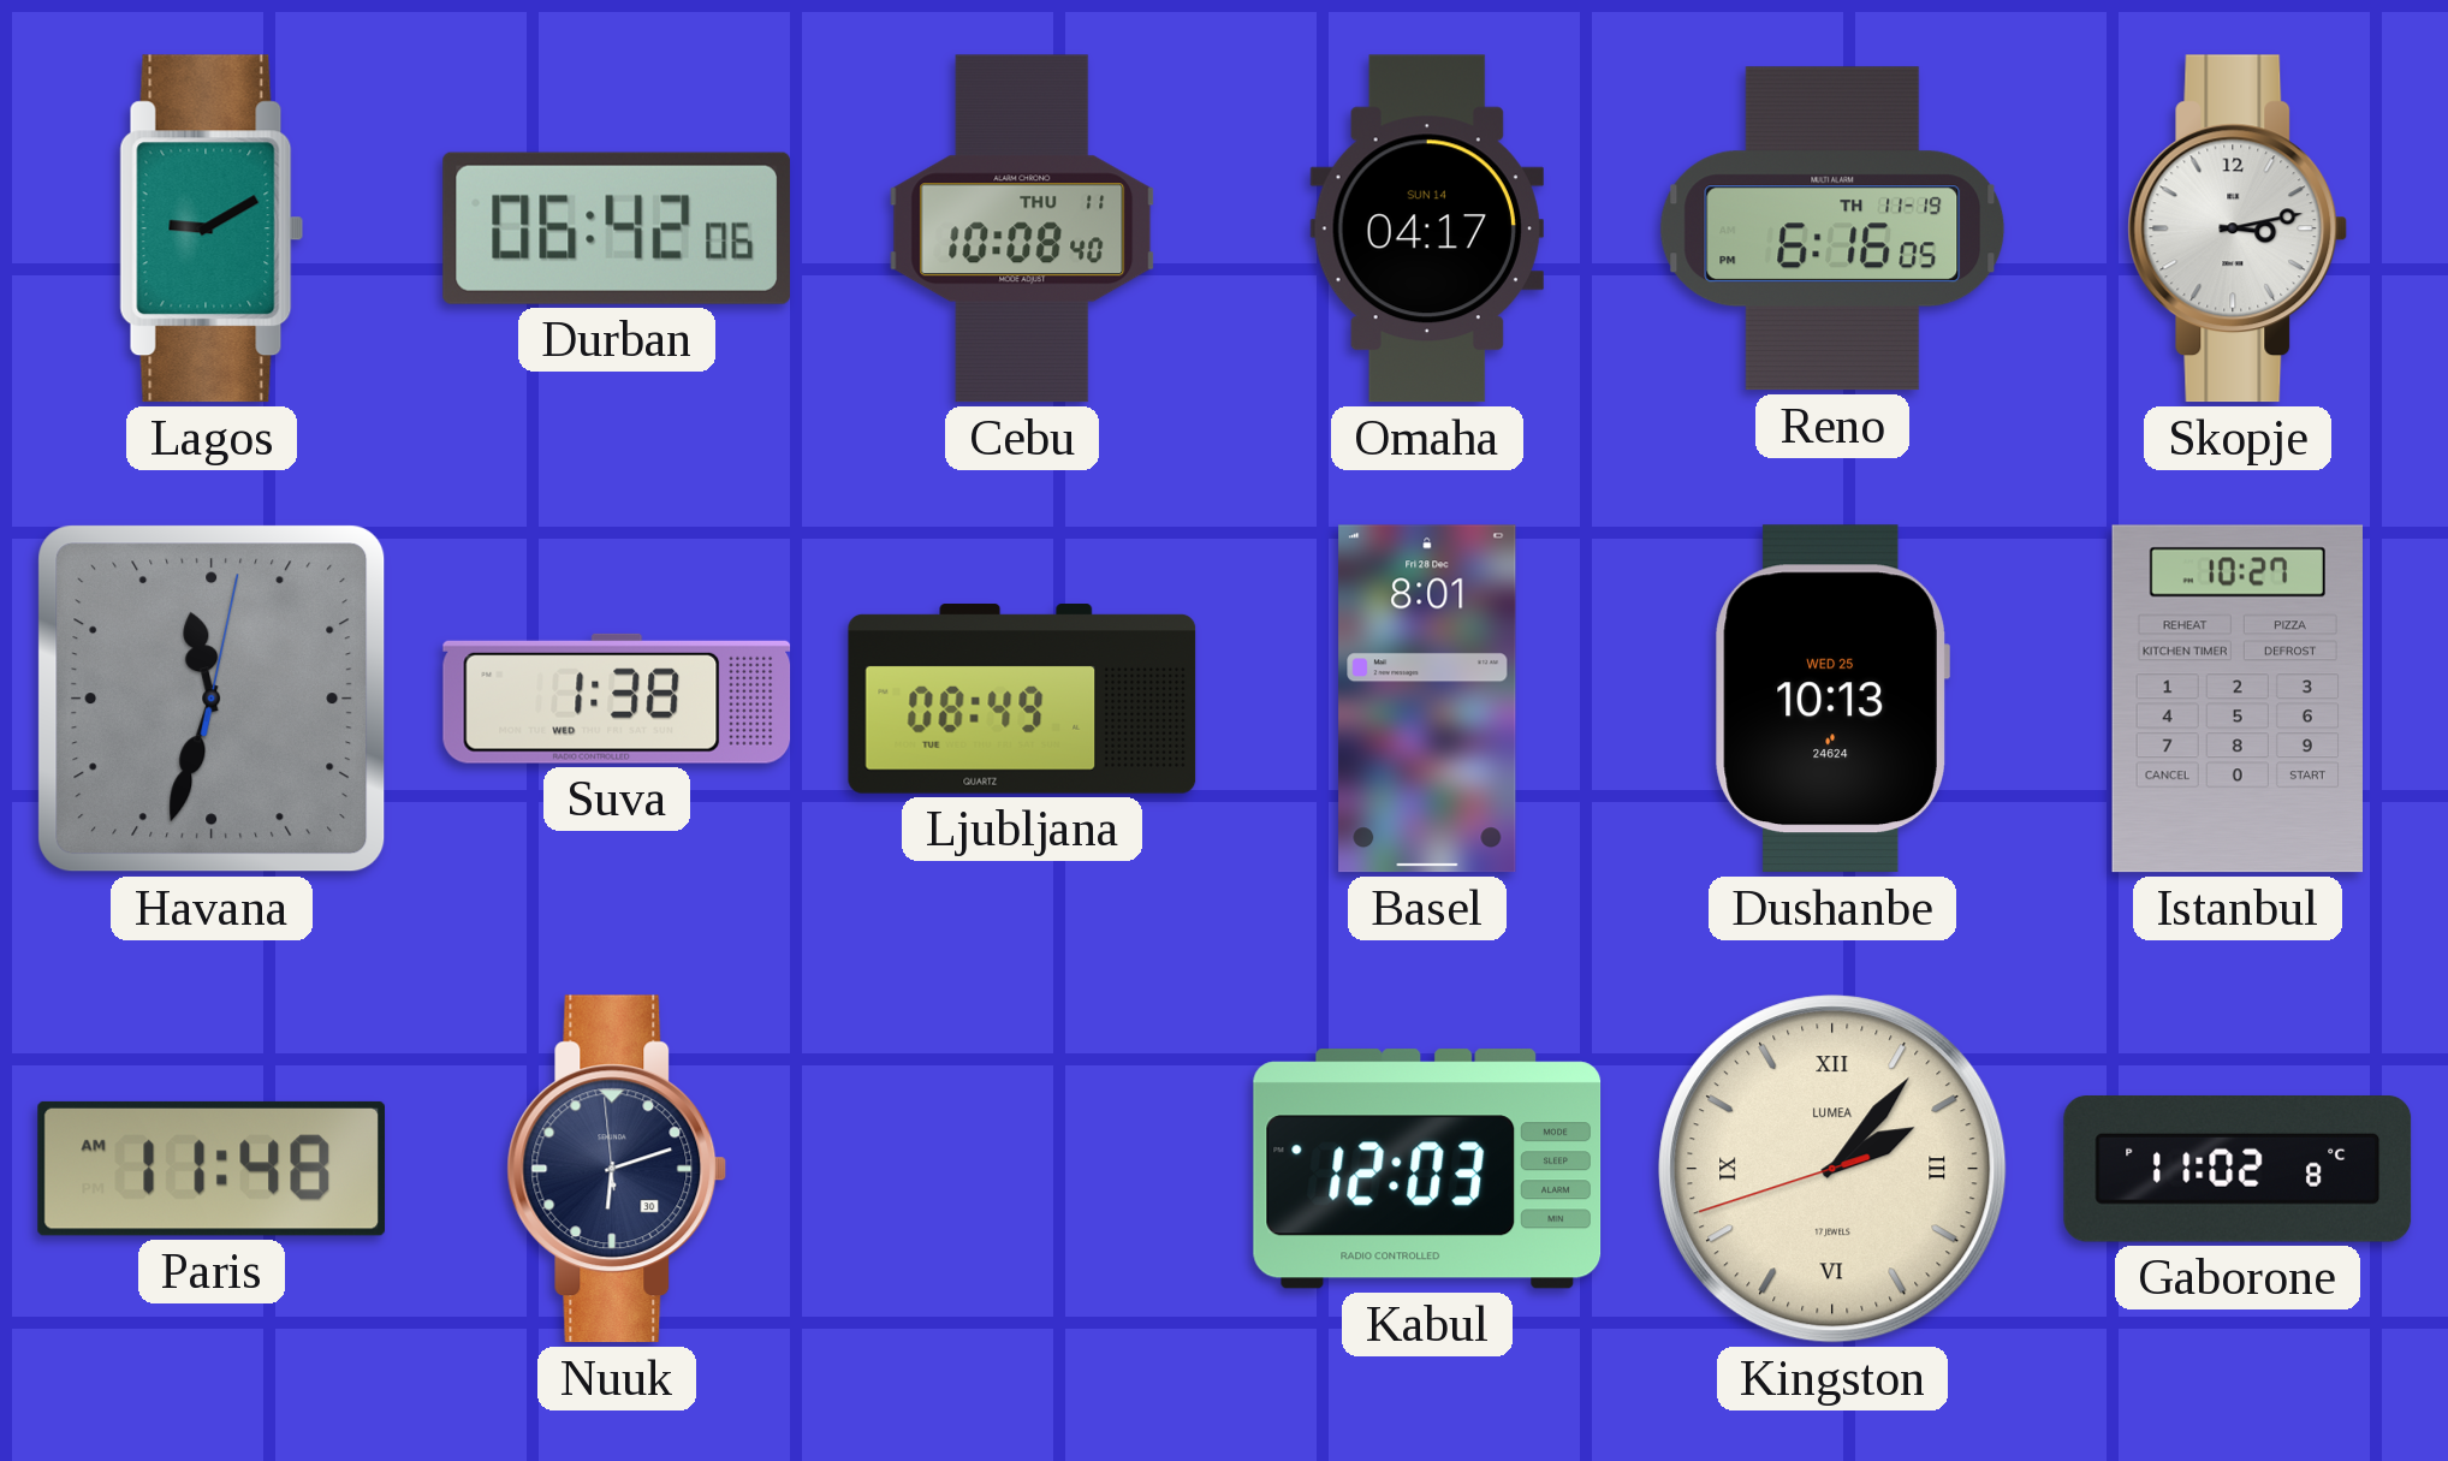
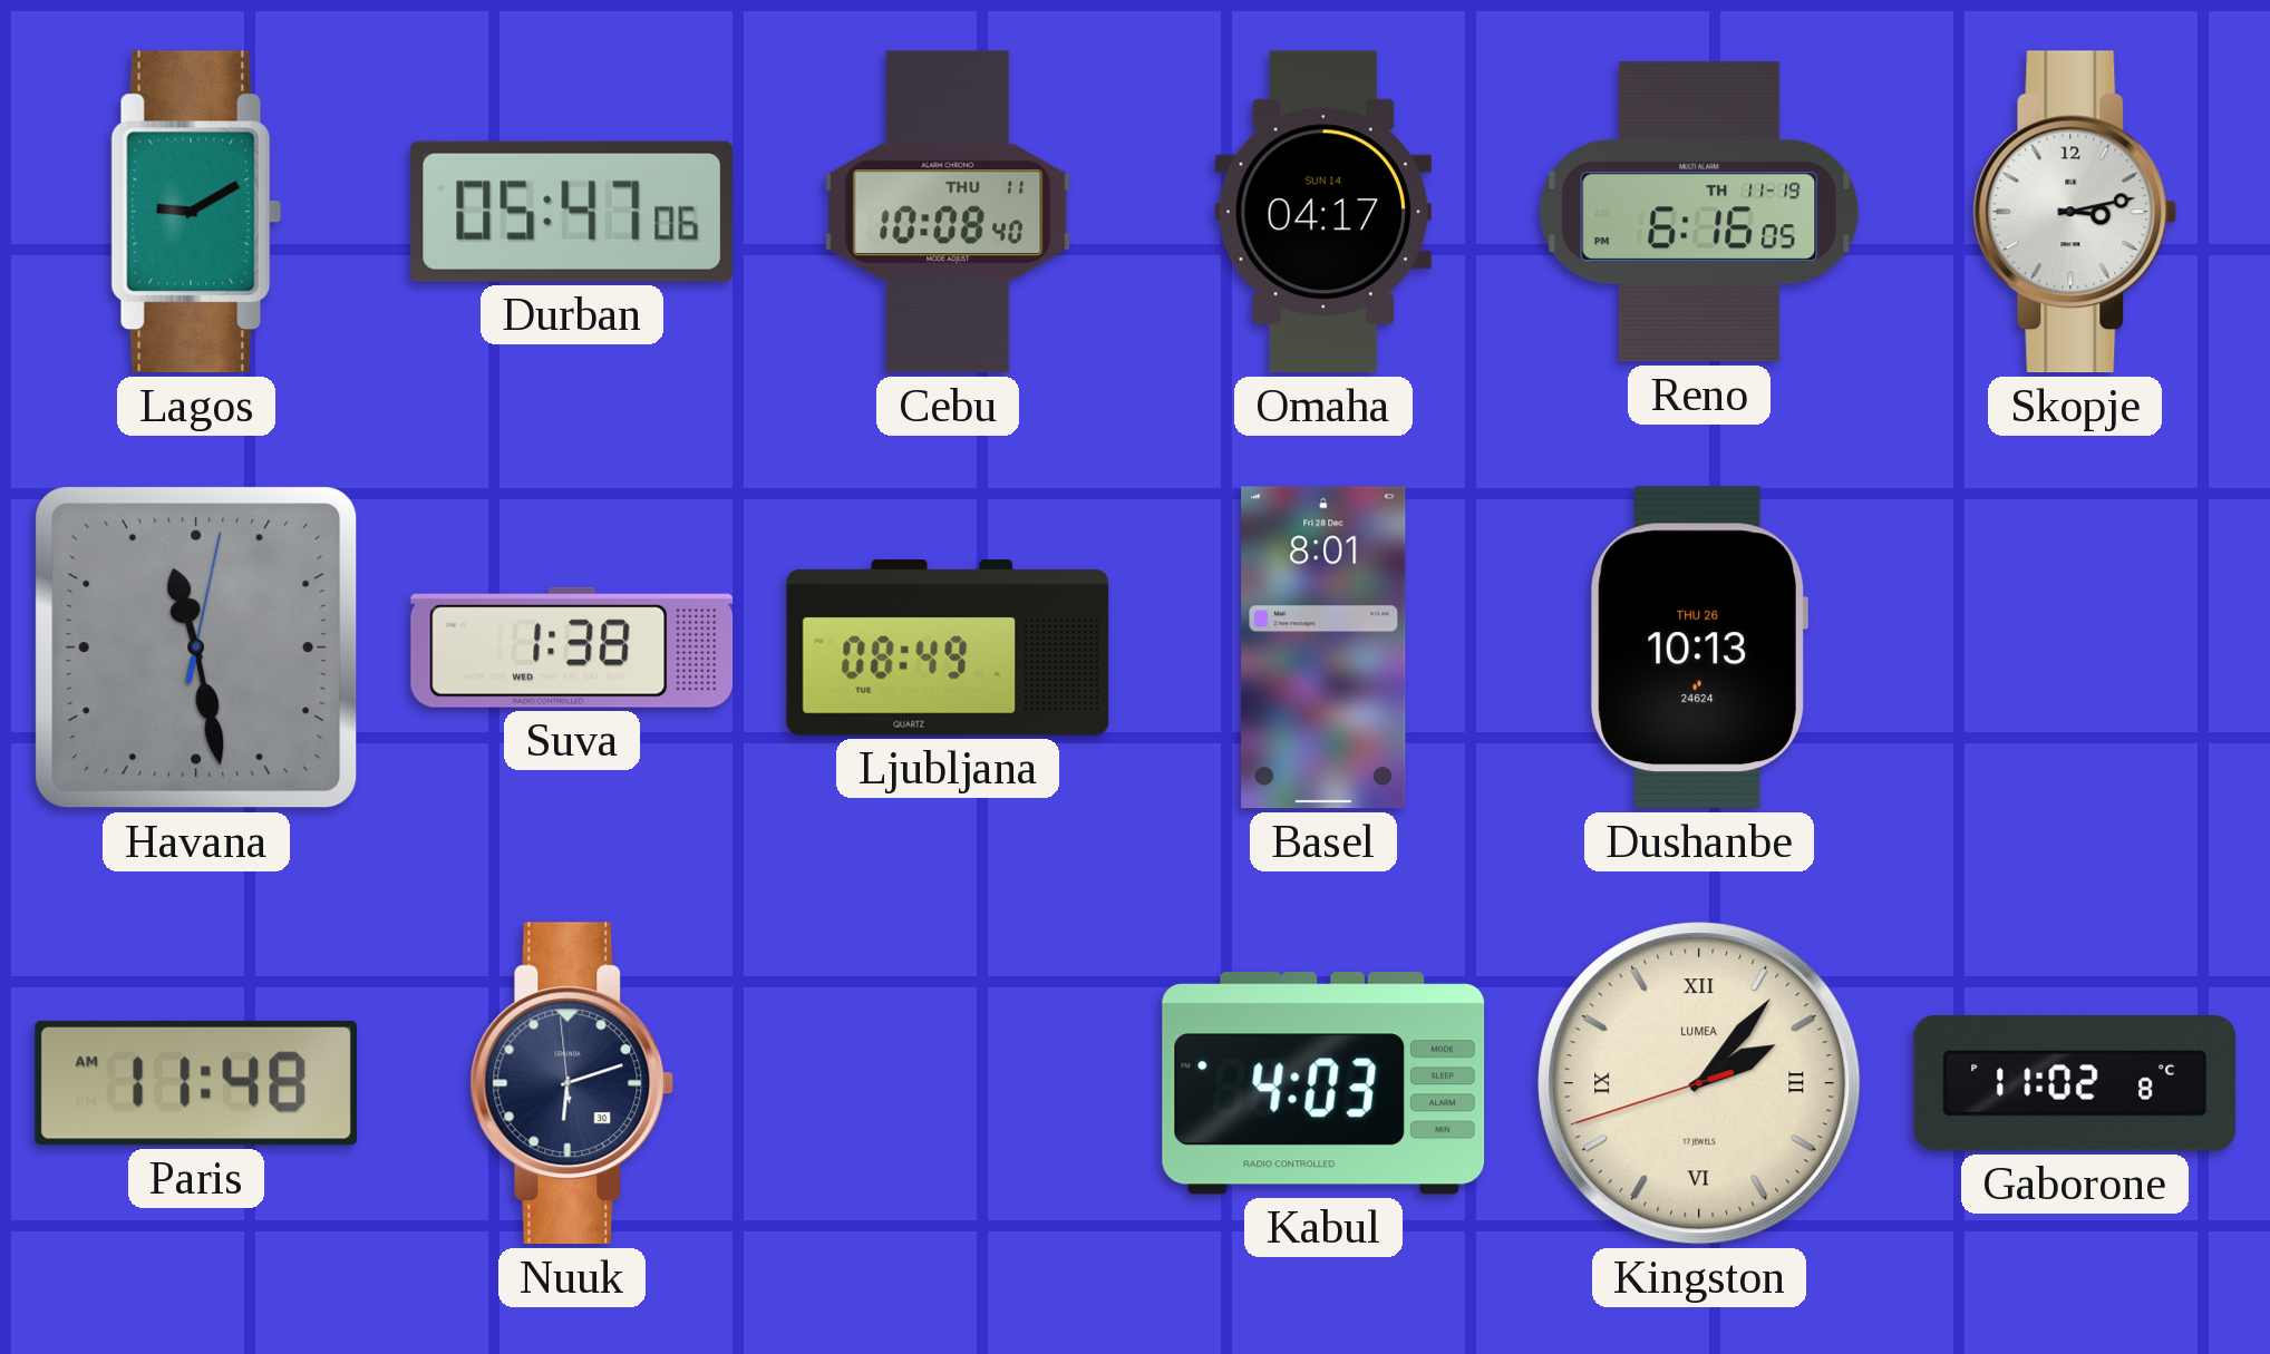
Durban: 06:42 -> 05:47
Havana: 11:33 -> 11:28
Dushanbe date: WED 25 -> THU 26
Istanbul: 10:27 -> none
Kabul: 12:03 -> 4:03
